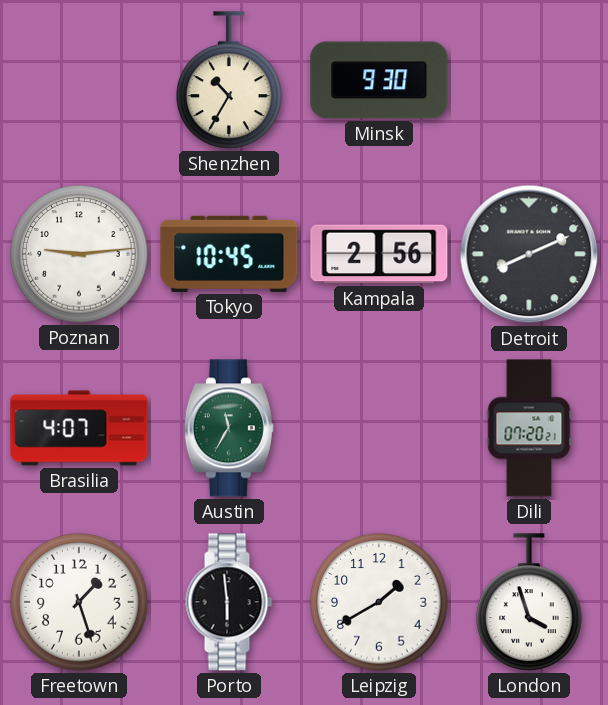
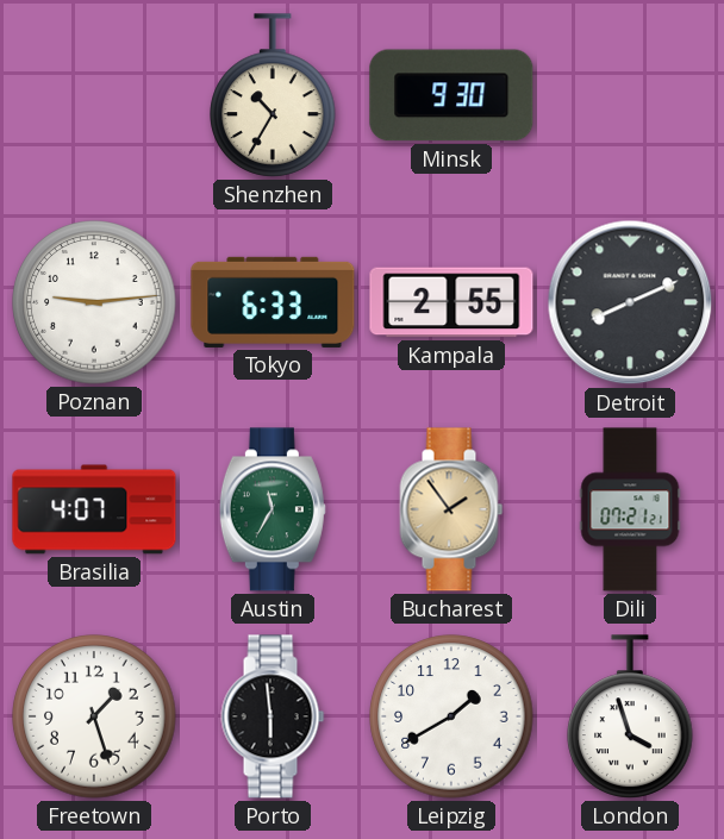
Tokyo: 10:45 -> 6:33
Kampala: 2:56 -> 2:55
Bucharest: none -> 1:54
Dili: 07:20 -> 07:21
